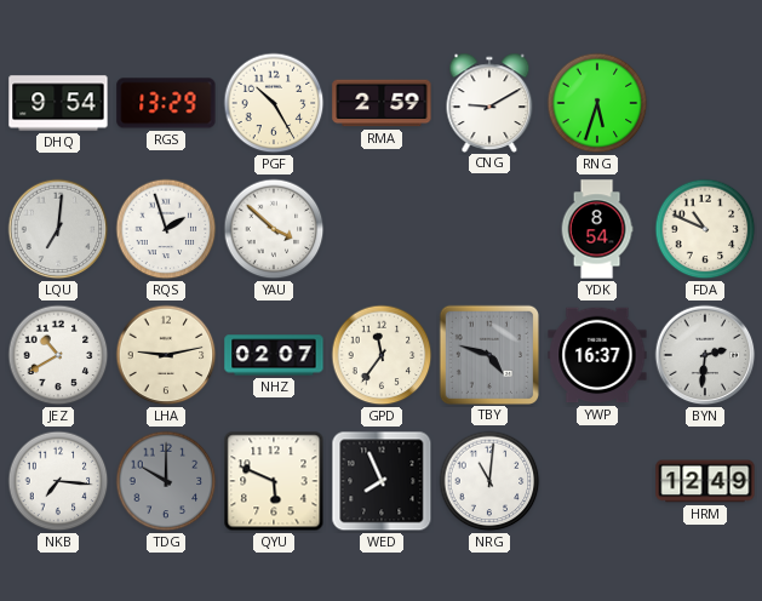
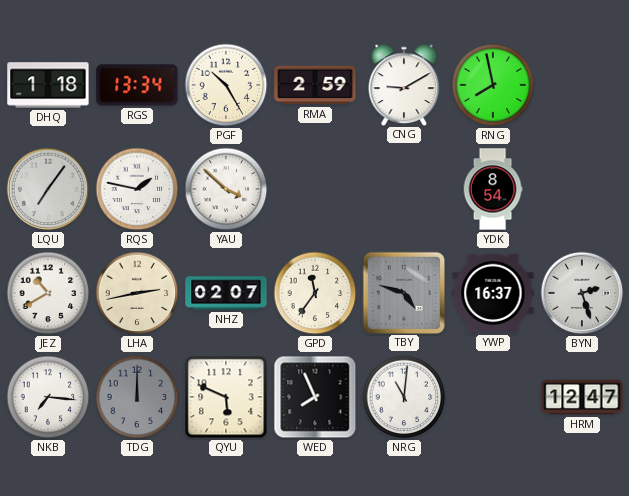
DHQ: 9:54 -> 1:18
RGS: 13:29 -> 13:34
RNG: 5:33 -> 7:58
LQU: 7:01 -> 7:06
RQS: 1:57 -> 1:47
FDA: 10:49 -> none
LHA: 9:13 -> 2:43
BYN: 2:31 -> 2:27
TDG: 10:00 -> 12:00
HRM: 12:49 -> 12:47
